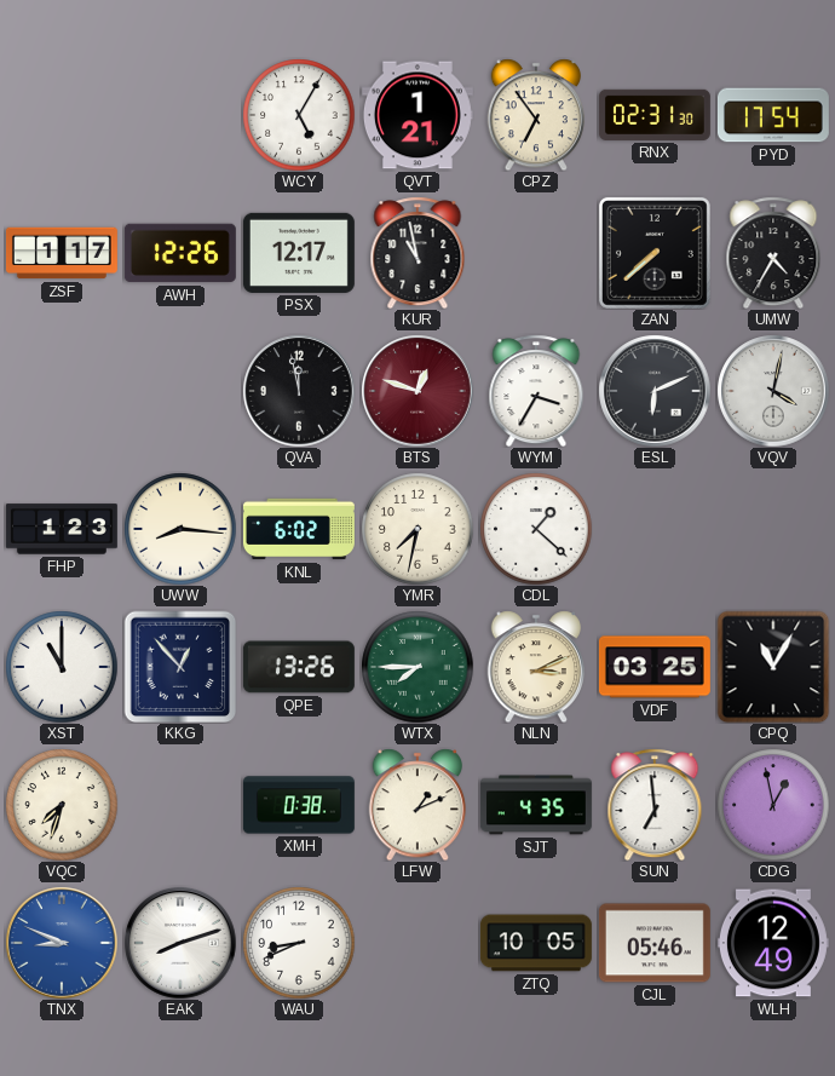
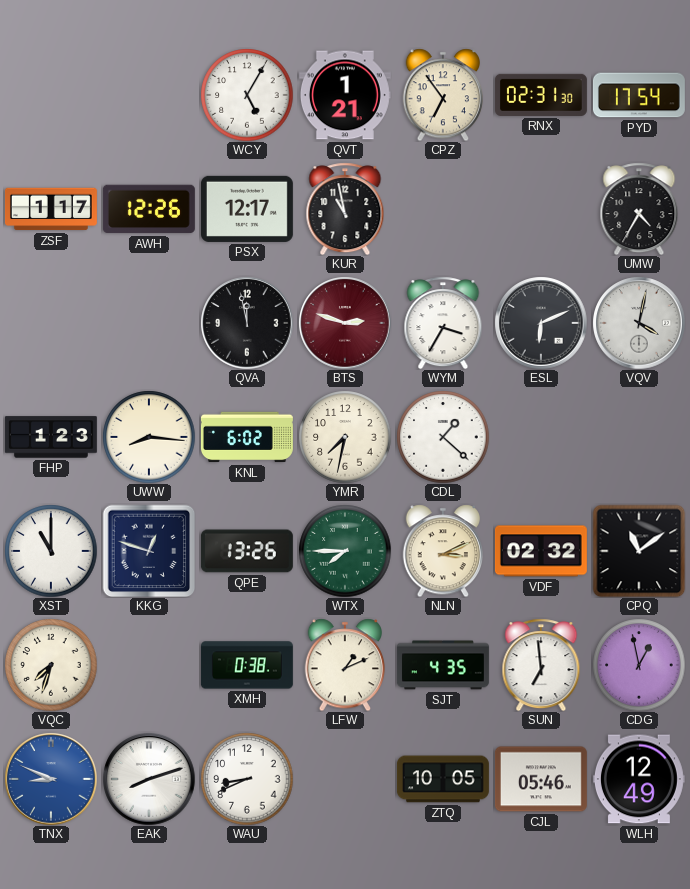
ZAN: 7:38 -> none
BTS: 12:48 -> 2:48
KKG: 12:53 -> 12:48
VDF: 03:25 -> 02:32
CPQ: 11:05 -> 11:09
